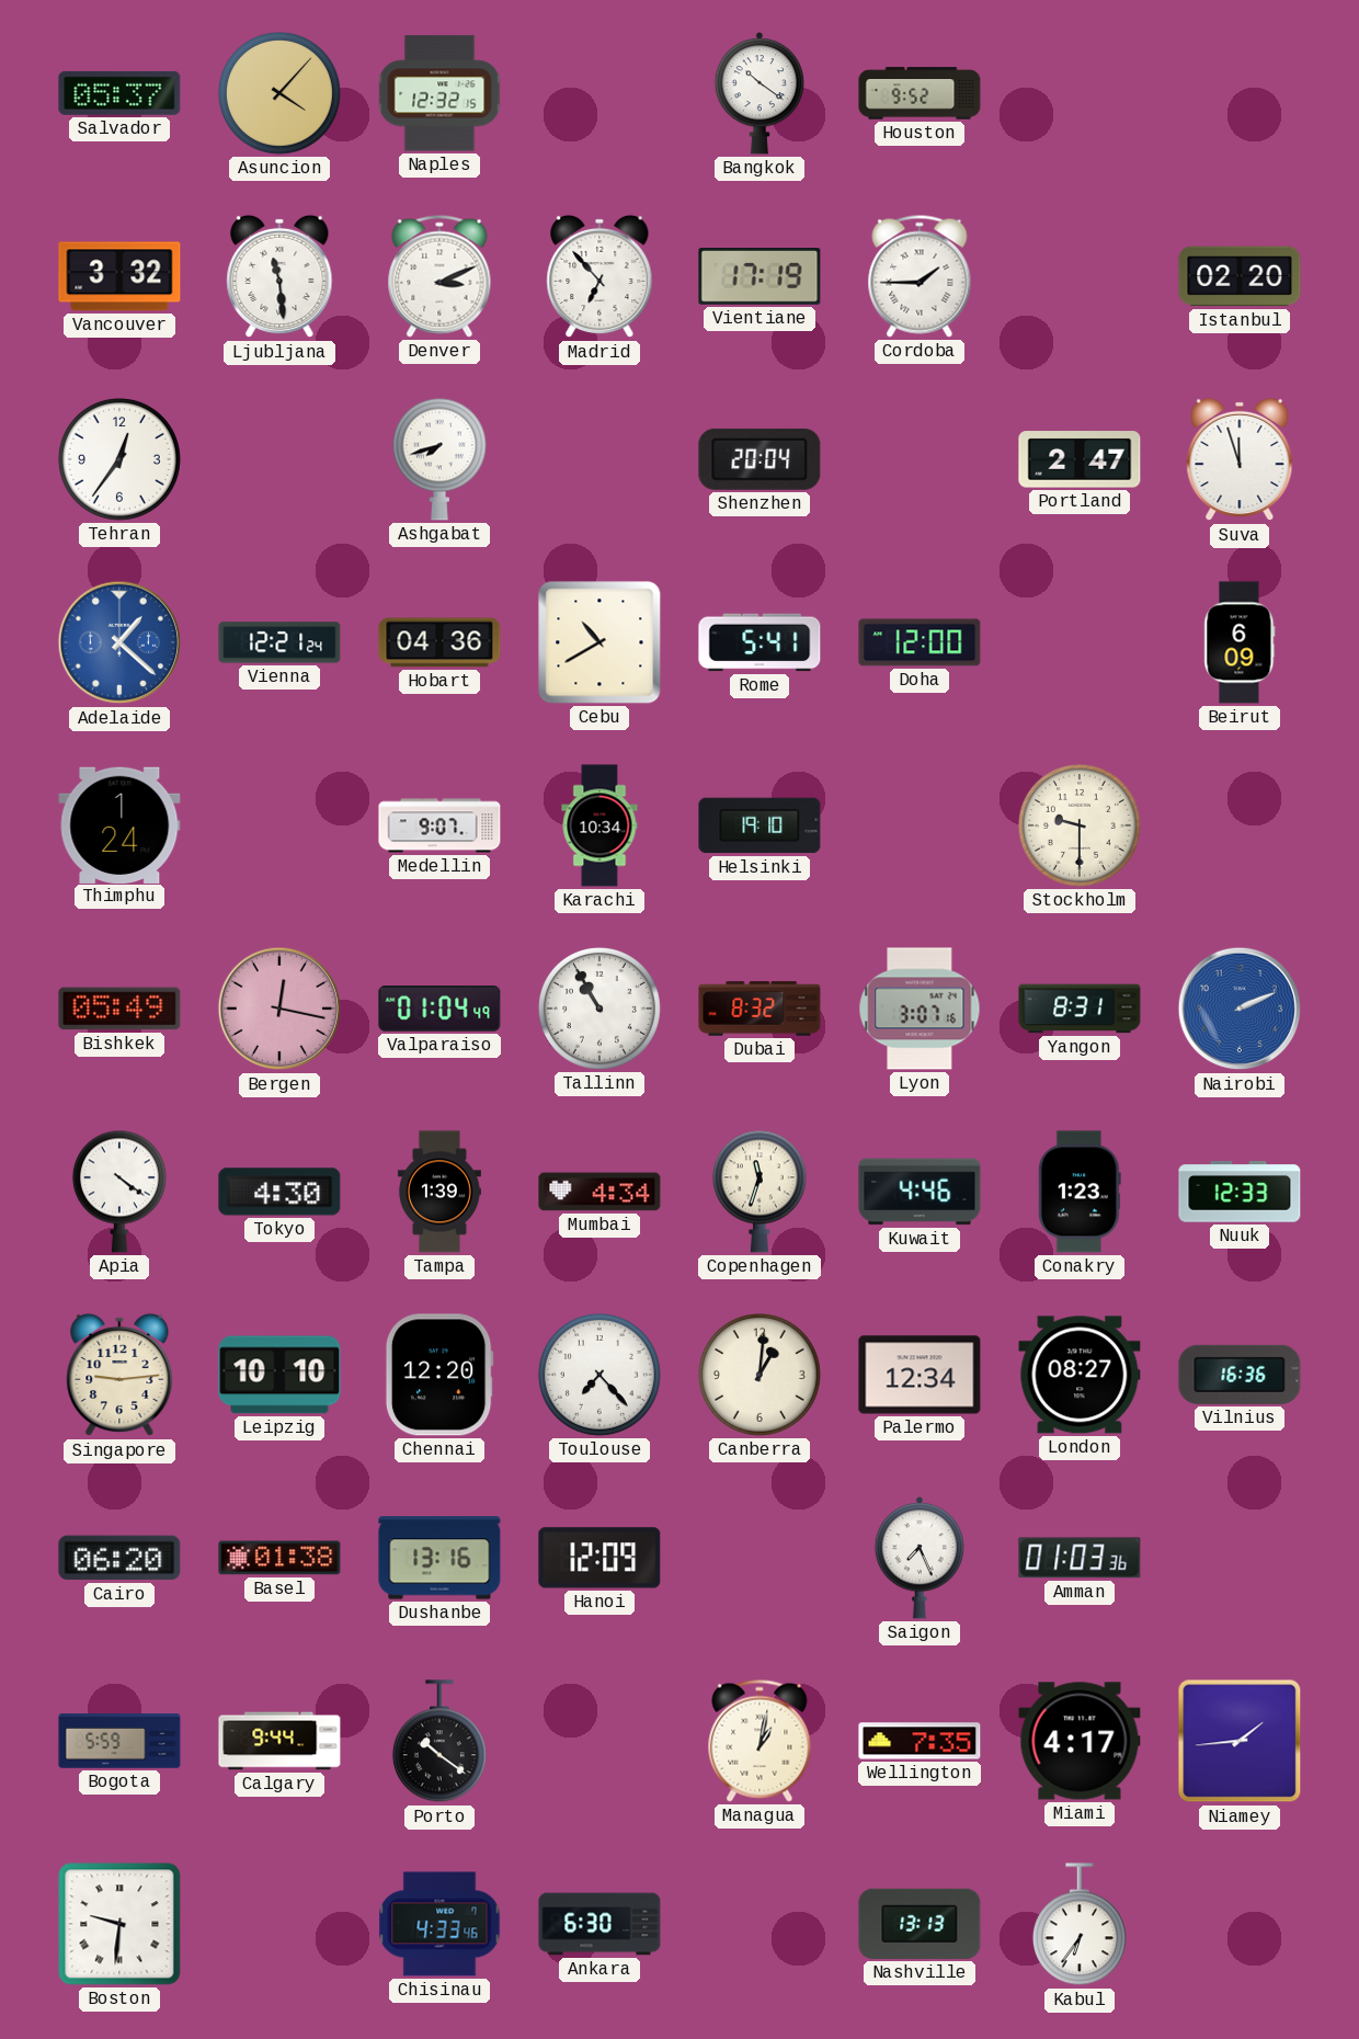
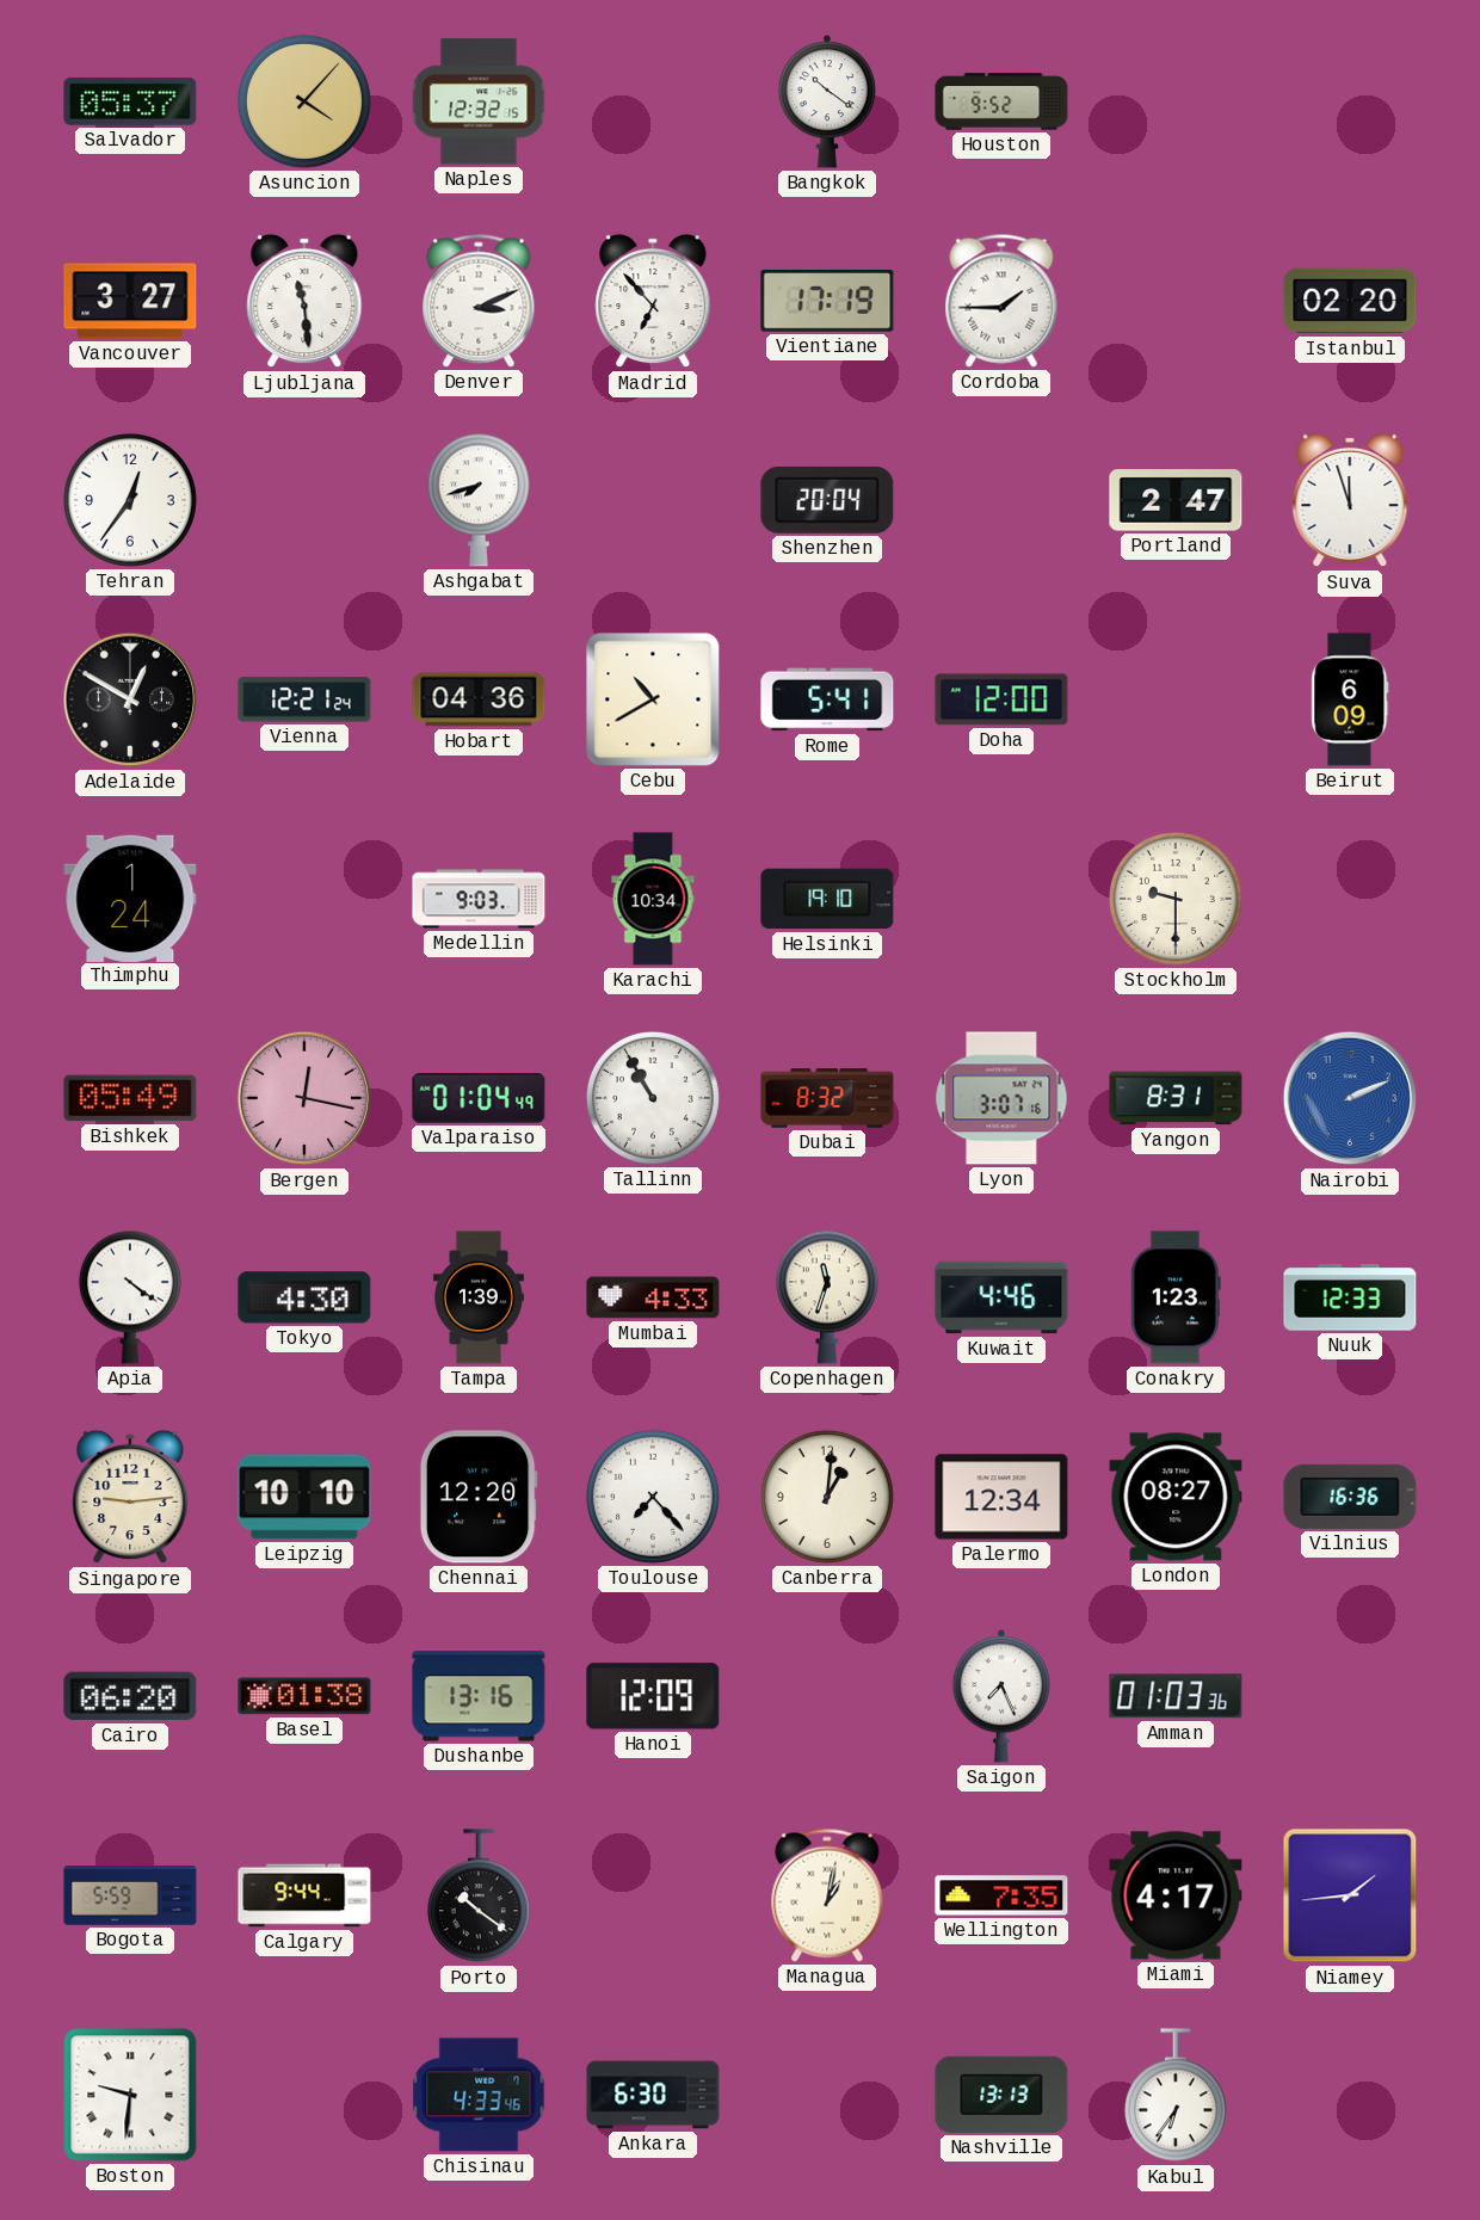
Vancouver: 3:32 -> 3:27
Adelaide: 1:22 -> 12:50
Adelaide dial: blue -> black
Medellin: 9:07 -> 9:03
Mumbai: 4:34 -> 4:33
